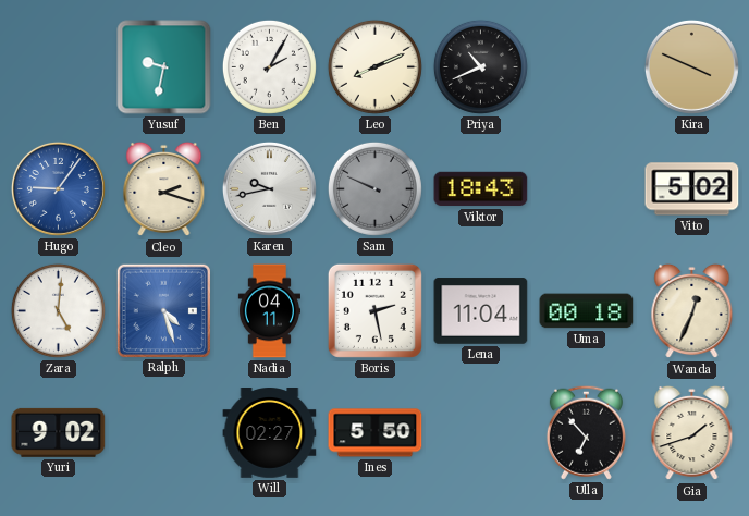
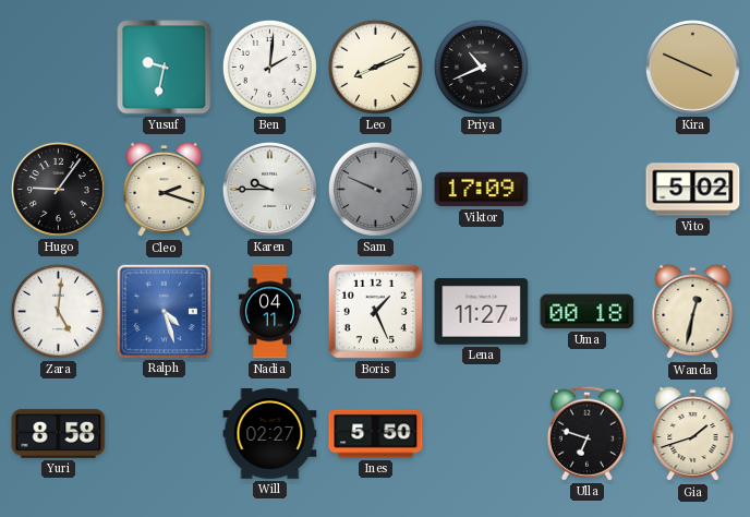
Ben: 2:05 -> 2:01
Hugo dial: blue -> black
Karen: 9:43 -> 9:45
Viktor: 18:43 -> 17:09
Boris: 2:28 -> 1:26
Lena: 11:04 -> 11:27
Wanda: 12:34 -> 12:32
Yuri: 9:02 -> 8:58
Ulla: 6:53 -> 6:48
